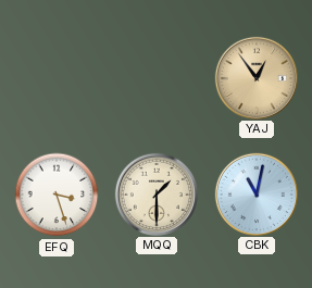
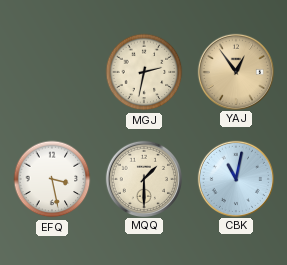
MGJ: none -> 2:32
EFQ: 3:27 -> 3:28
